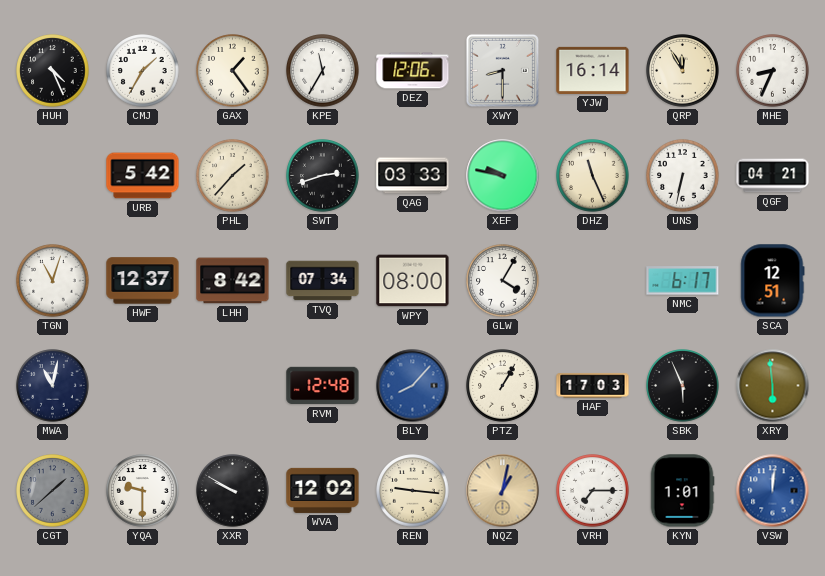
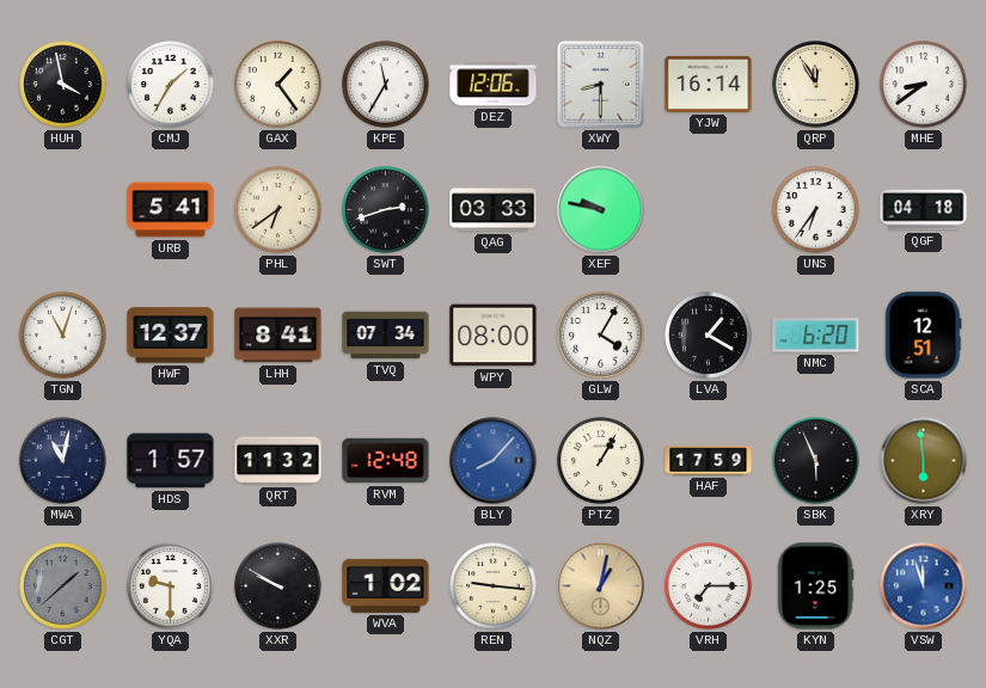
HUH: 4:26 -> 3:58
MHE: 8:34 -> 8:39
URB: 5:42 -> 5:41
PHL: 1:37 -> 6:39
DHZ: 11:26 -> none
UNS: 6:32 -> 6:36
QGF: 04:21 -> 04:18
LHH: 8:42 -> 8:41
LVA: none -> 1:20
NMC: 6:17 -> 6:20
HDS: none -> 1:57
QRT: none -> 11:32
HAF: 17:03 -> 17:59
WVA: 12:02 -> 1:02
KYN: 1:01 -> 1:25
VSW: 12:01 -> 11:57
